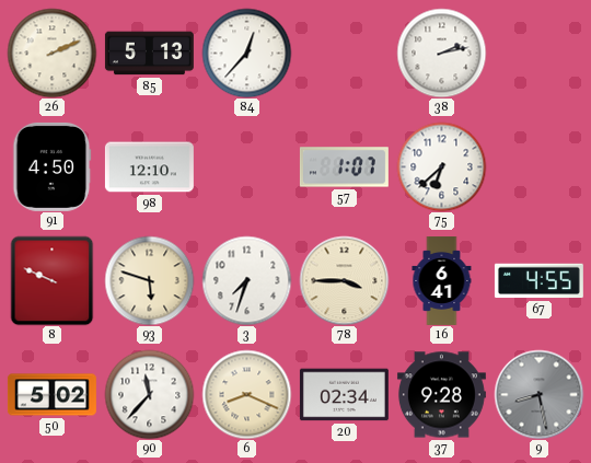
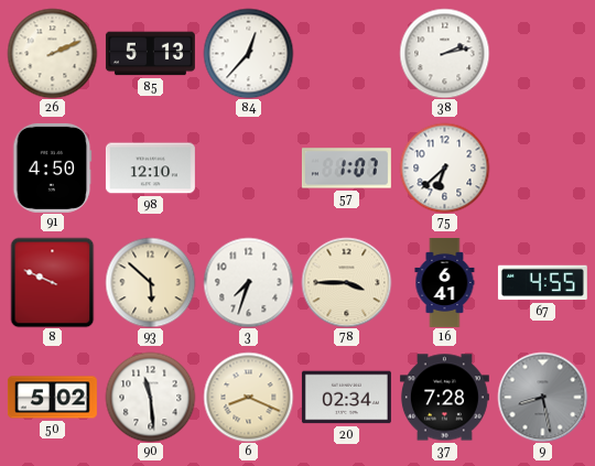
93: 5:48 -> 5:52
90: 11:37 -> 11:29
37: 9:28 -> 7:28
